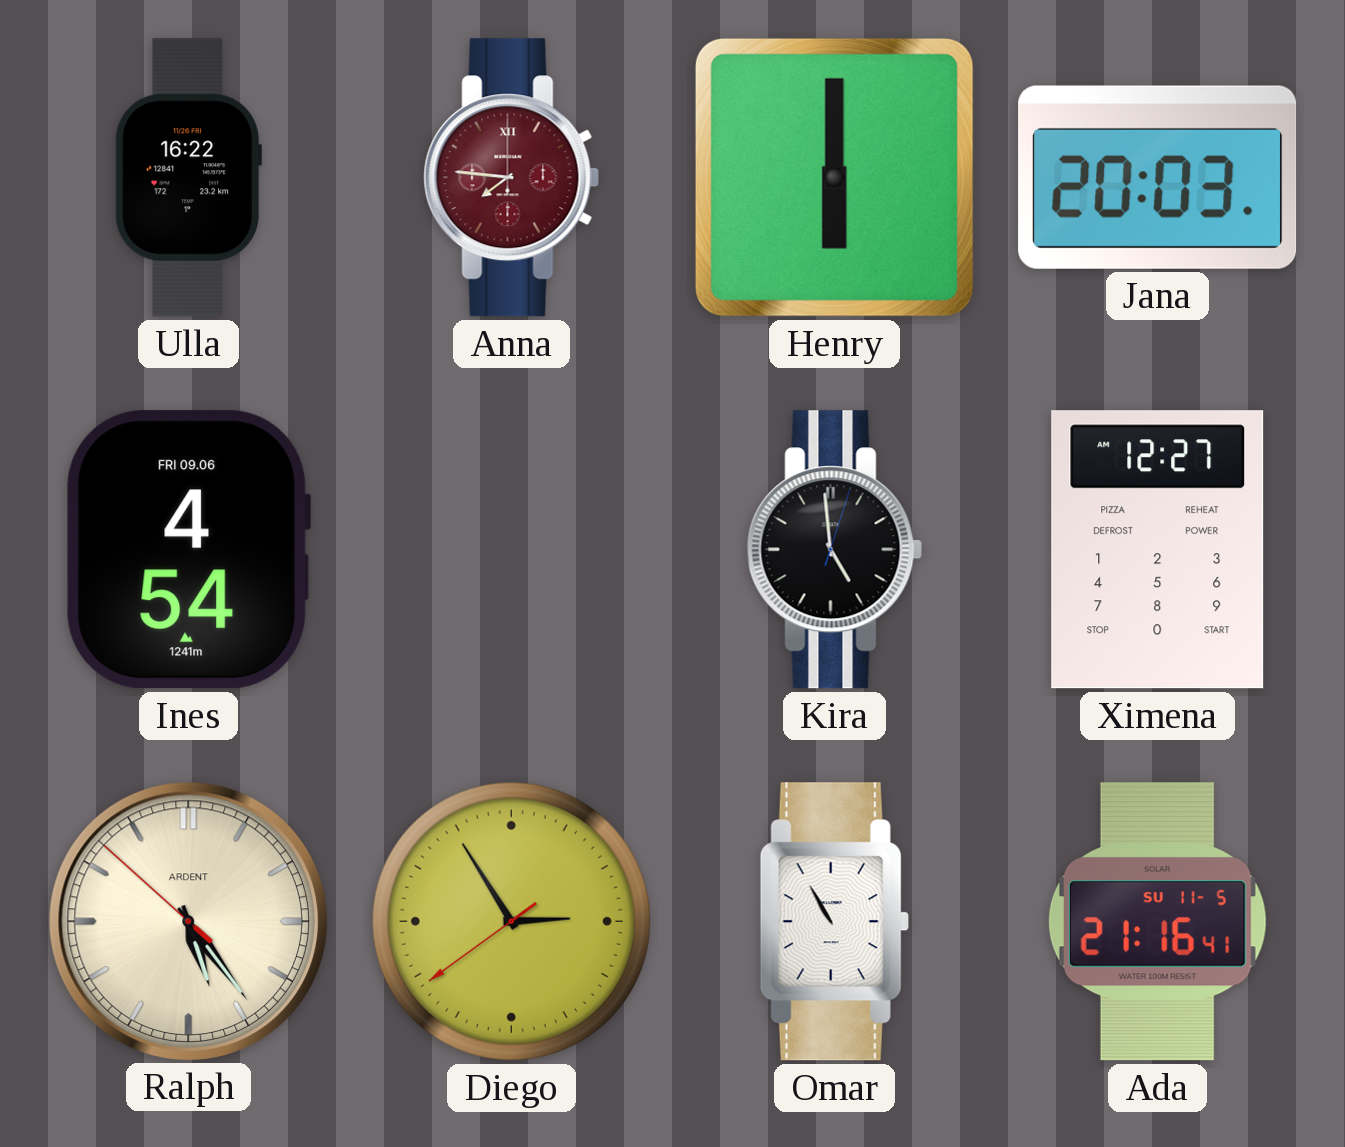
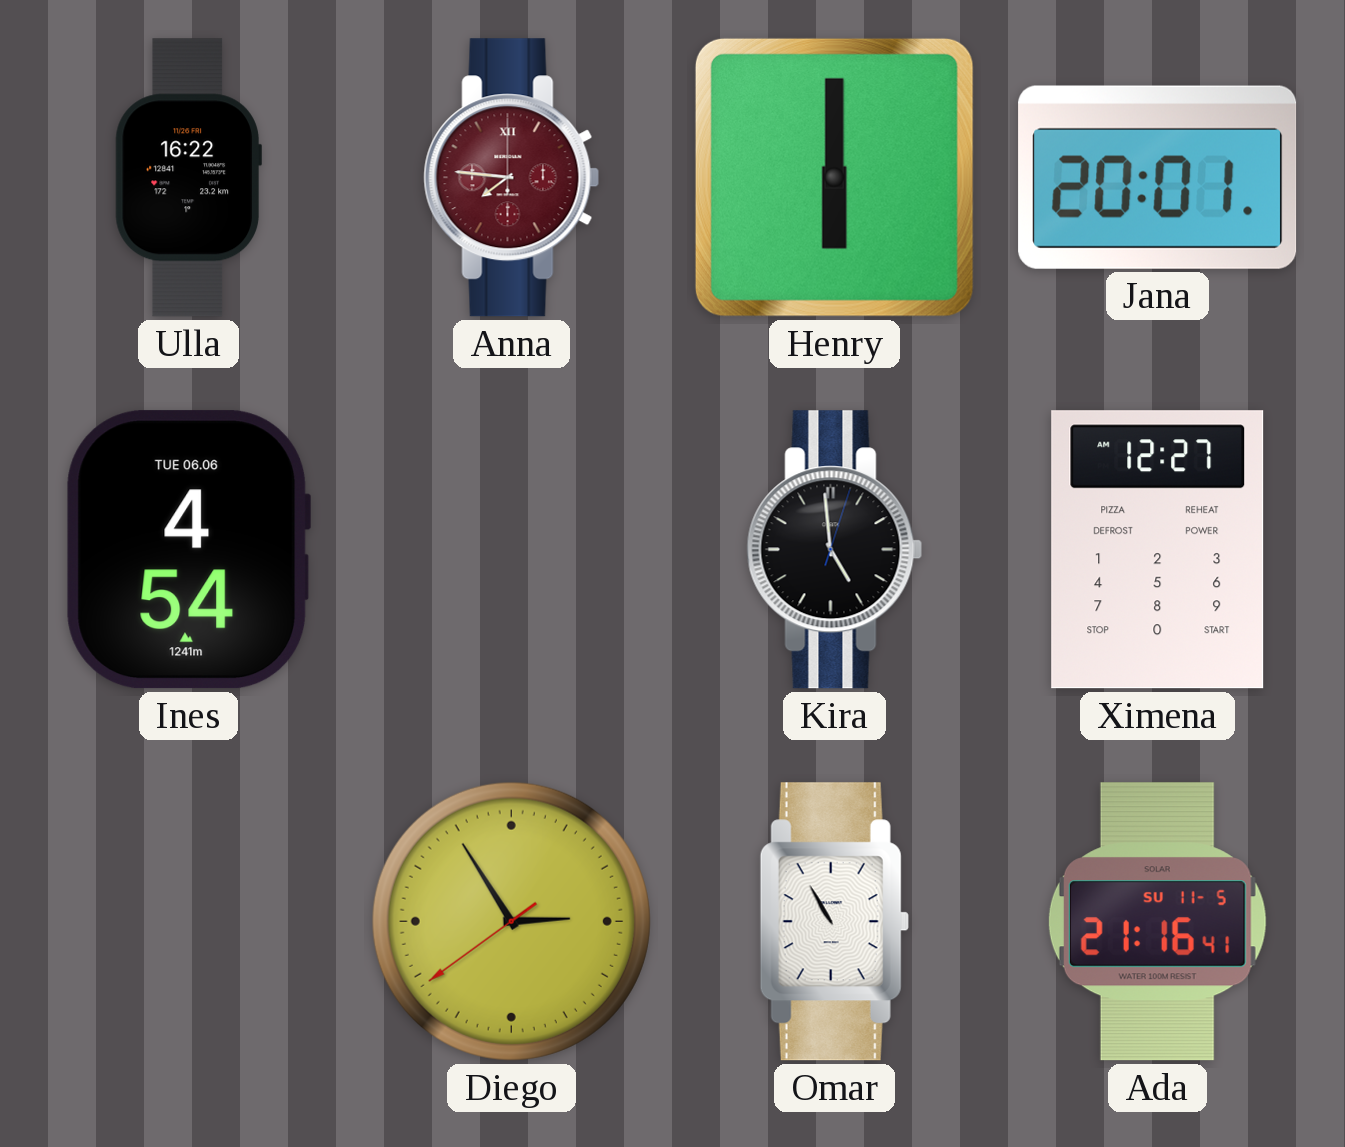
Jana: 20:03 -> 20:01
Ines date: FRI 09.06 -> TUE 06.06
Ralph: 5:23 -> none
